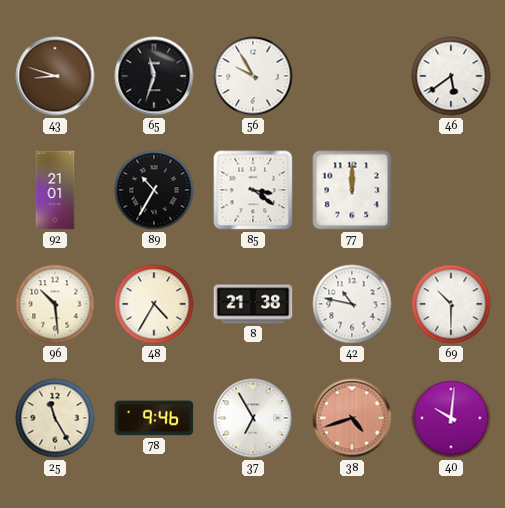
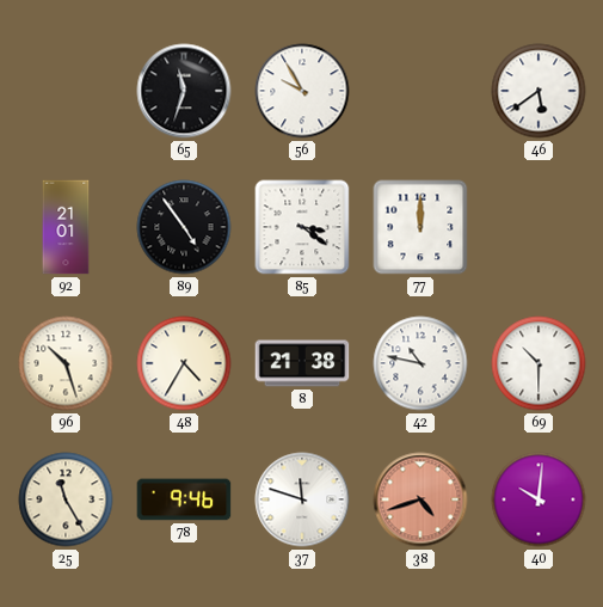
43: 8:48 -> none
89: 10:35 -> 4:54
96: 10:29 -> 10:27
37: 6:55 -> 11:48
